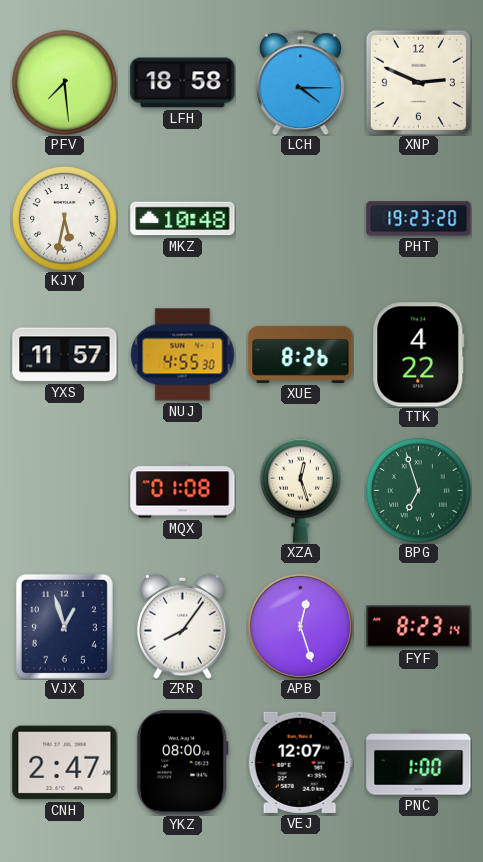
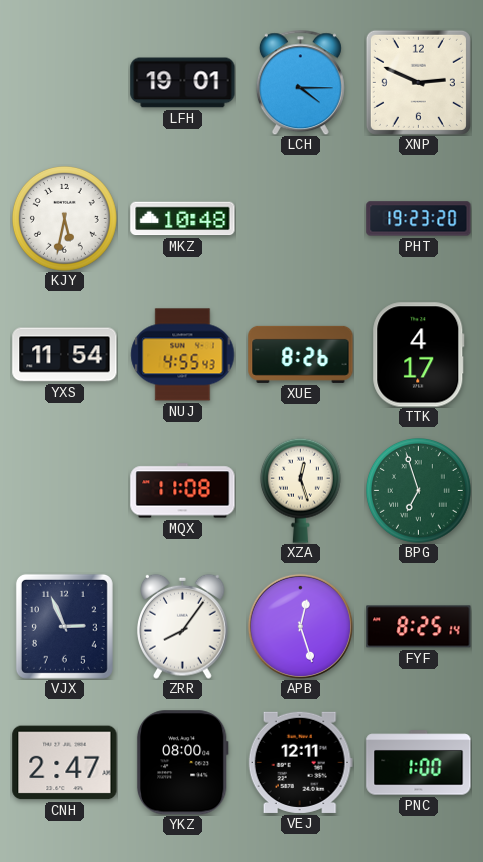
PFV: 7:29 -> none
LFH: 18:58 -> 19:01
YXS: 11:57 -> 11:54
NUJ: 4:55:30 -> 4:55:43
TTK: 4:22 -> 4:17
MQX: 01:08 -> 11:08
VJX: 12:57 -> 2:56
FYF: 8:23 -> 8:25
VEJ: 12:07 -> 12:11
